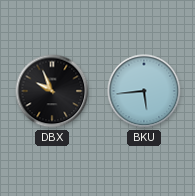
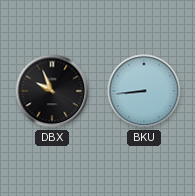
BKU: 5:44 -> 8:44
